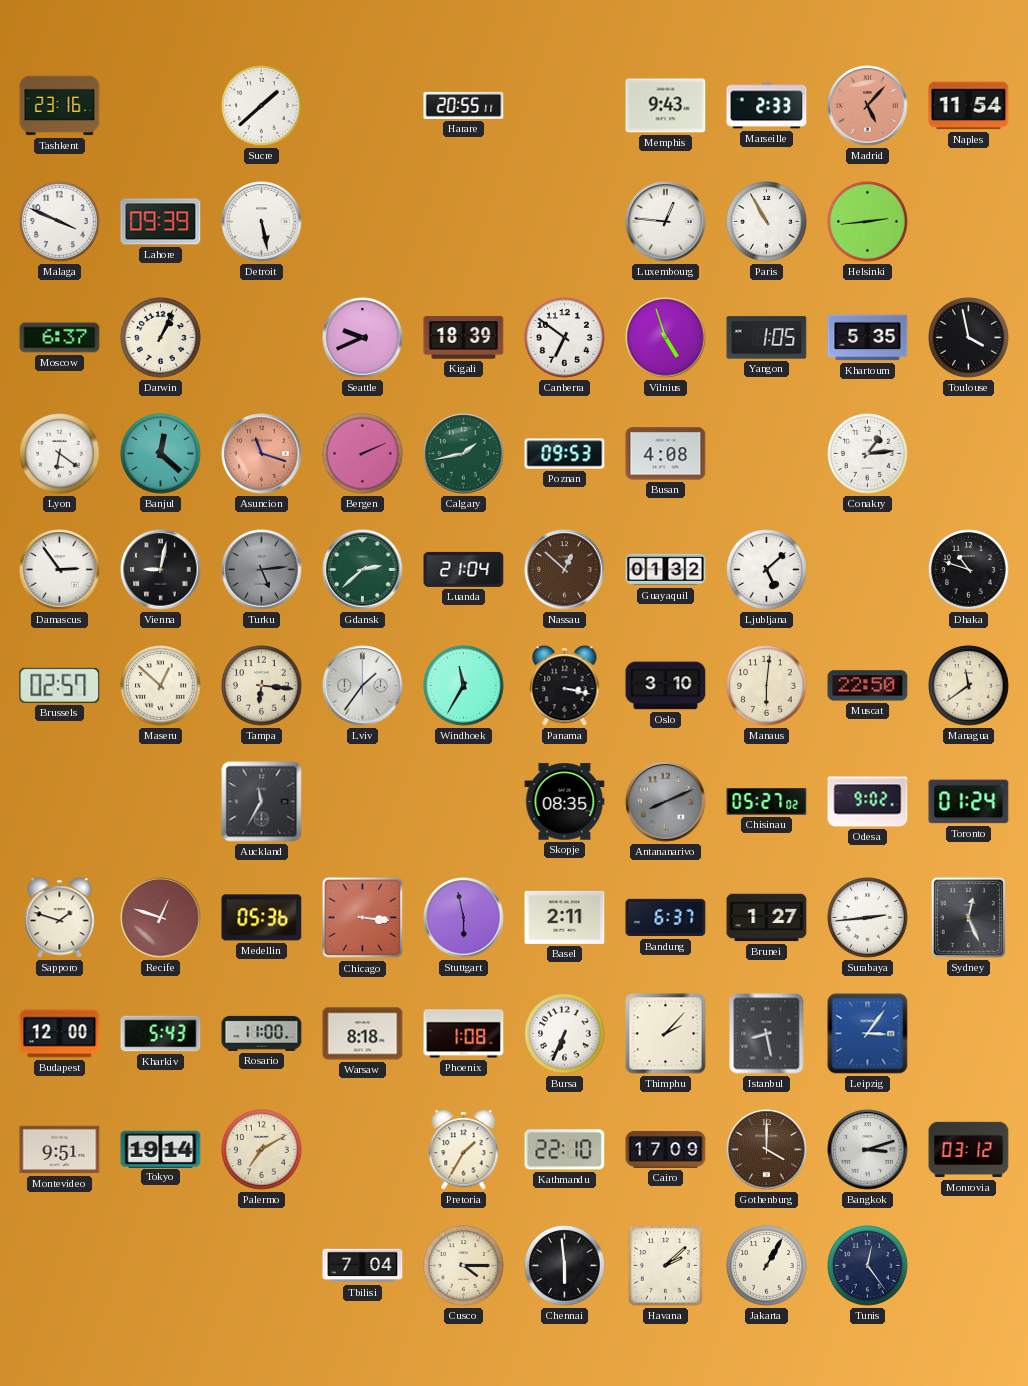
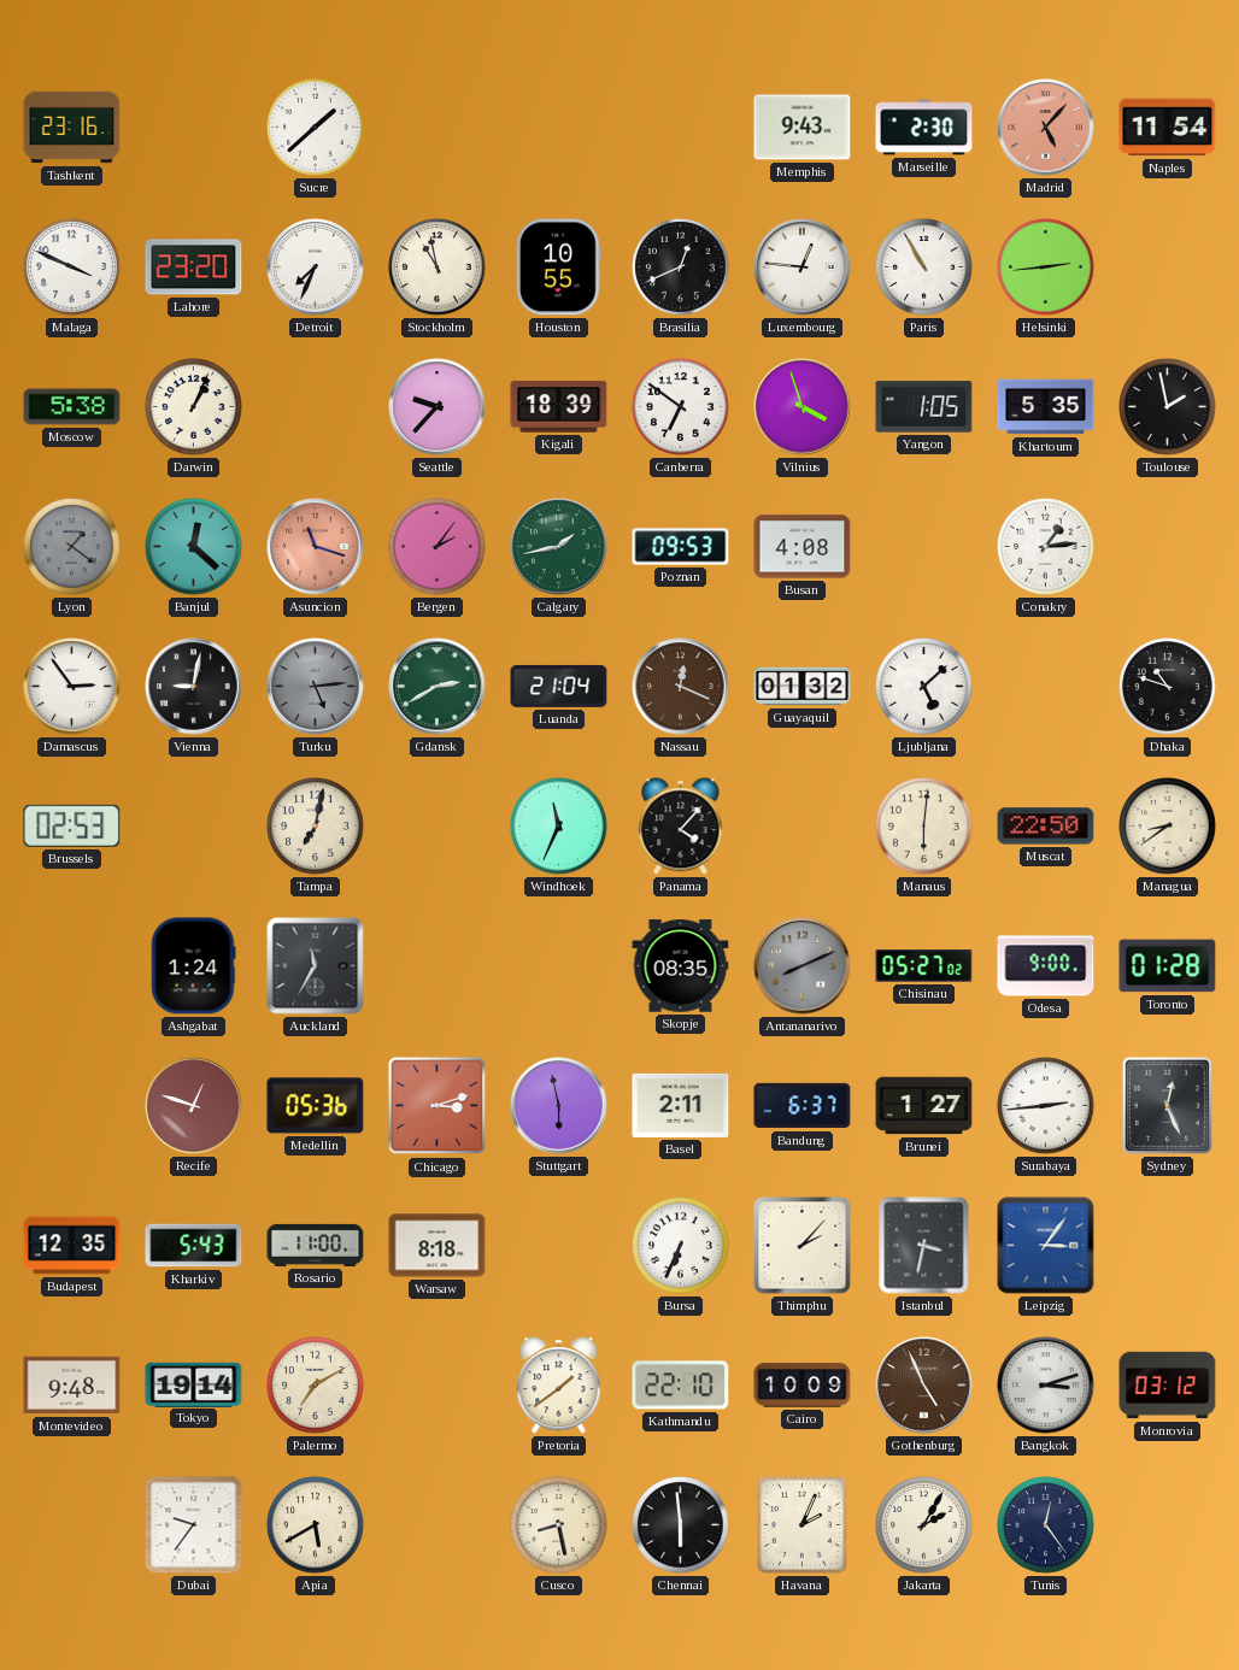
Harare: 20:55 -> none
Marseille: 2:33 -> 2:30
Lahore: 09:39 -> 23:20
Detroit: 5:28 -> 7:34
Stockholm: none -> 10:58
Houston: none -> 10:55
Brasilia: none -> 12:41
Moscow: 6:37 -> 5:38
Seattle: 9:41 -> 9:37
Vilnius: 4:57 -> 3:57
Toulouse: 3:58 -> 1:58
Lyon: 6:21 -> 1:21
Lyon dial: white -> grey
Bergen: 2:11 -> 2:06
Gdansk: 2:38 -> 2:40
Nassau: 12:52 -> 12:19
Brussels: 02:57 -> 02:53
Maseru: 12:52 -> none
Tampa: 6:16 -> 7:02
Lviv: 1:36 -> none
Windhoek: 11:35 -> 11:34
Panama: 3:17 -> 4:07
Oslo: 3:10 -> none
Managua: 11:39 -> 8:39
Ashgabat: none -> 1:24
Odesa: 9:02 -> 9:00
Toronto: 01:24 -> 01:28
Sapporo: 1:48 -> none
Chicago: 3:16 -> 3:12
Budapest: 12:00 -> 12:35
Phoenix: 1:08 -> none
Istanbul: 8:28 -> 3:32
Montevideo: 9:51 -> 9:48
Pretoria: 1:35 -> 1:39
Cairo: 17:09 -> 10:09
Gothenburg: 4:00 -> 4:56
Dubai: none -> 9:36
Apia: none -> 5:40
Tbilisi: 7:04 -> none
Cusco: 4:15 -> 8:28
Havana: 2:08 -> 2:04
Jakarta: 1:05 -> 2:05
